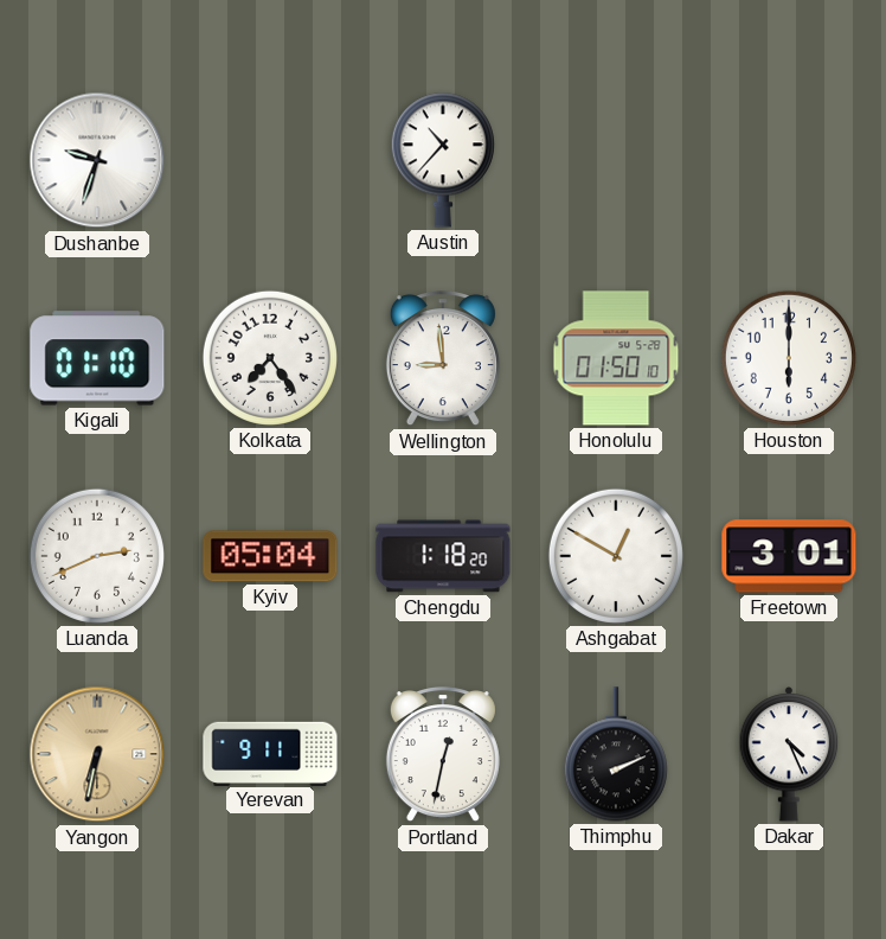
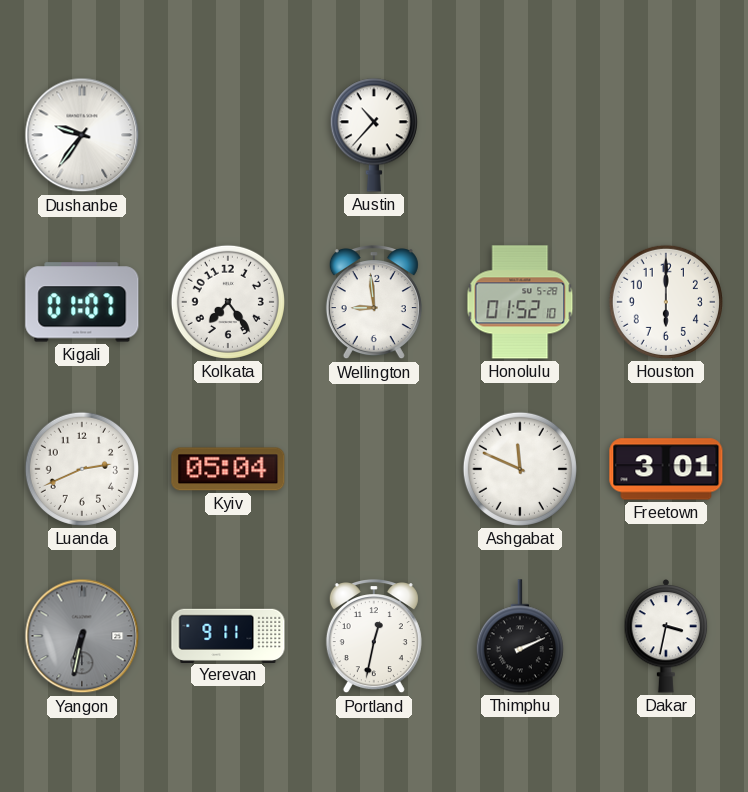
Dushanbe: 9:33 -> 9:36
Kigali: 01:10 -> 01:07
Honolulu: 01:50 -> 01:52
Chengdu: 1:18 -> none
Ashgabat: 12:50 -> 11:49
Yangon dial: champagne -> grey
Dakar: 4:26 -> 3:32
